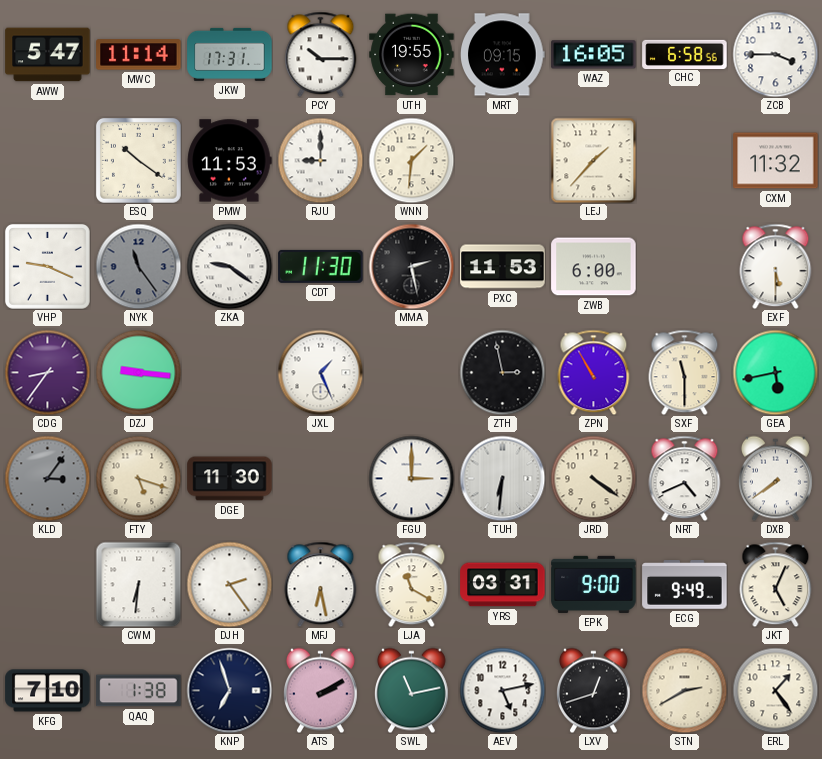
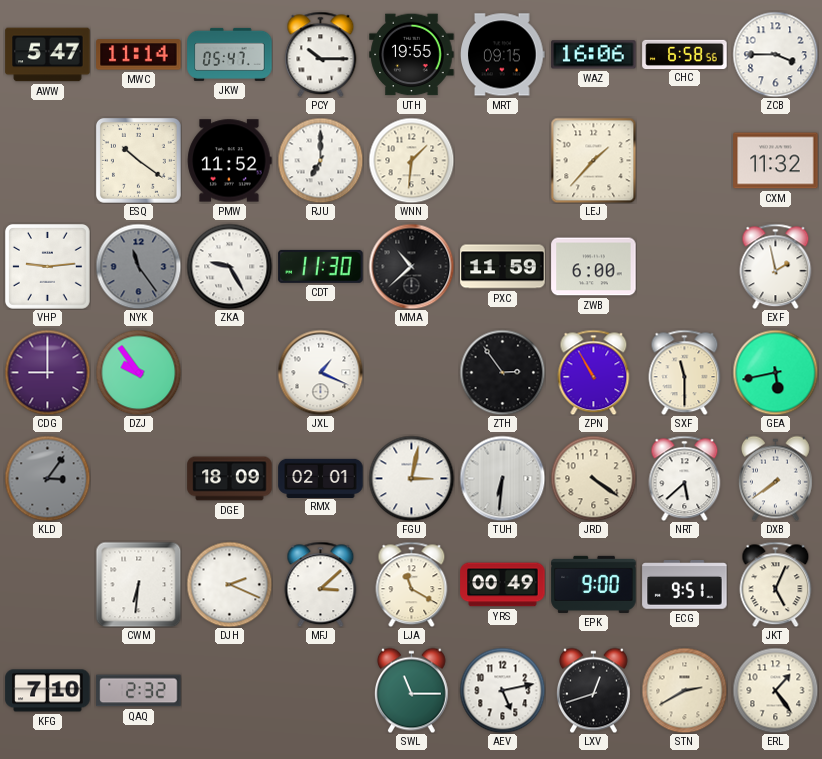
JKW: 17:31 -> 05:47
WAZ: 16:05 -> 16:06
PMW: 11:53 -> 11:52
RJU: 9:00 -> 7:00
VHP: 9:19 -> 9:14
ZKA: 9:21 -> 9:25
MMA: 2:28 -> 10:38
PXC: 11:53 -> 11:59
EXF: 5:30 -> 1:58
CDG: 8:36 -> 9:00
DZJ: 9:16 -> 9:54
JXL: 1:26 -> 1:19
ZTH: 2:58 -> 2:54
FTY: 5:18 -> none
DGE: 11:30 -> 18:09
RMX: none -> 02:01
FGU: 3:00 -> 3:02
NRT: 4:41 -> 5:38
DJH: 2:24 -> 2:19
MFJ: 6:28 -> 3:08
YRS: 03:31 -> 00:49
ECG: 9:49 -> 9:51
QAQ: 1:38 -> 2:32
KNP: 6:57 -> none
ATS: 2:10 -> none
SWL: 11:13 -> 11:15
